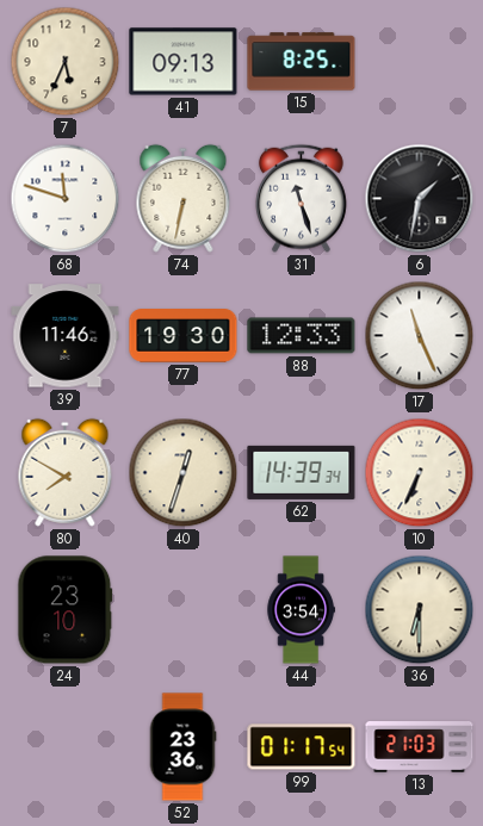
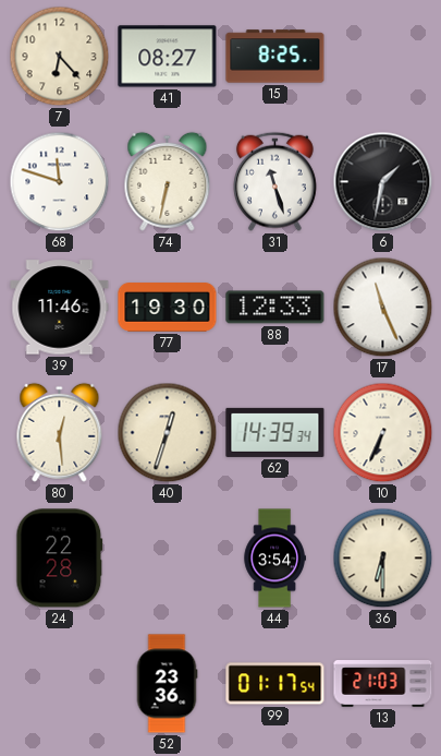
7: 5:34 -> 6:23
41: 09:13 -> 08:27
80: 7:50 -> 12:29
24: 23:10 -> 22:28
